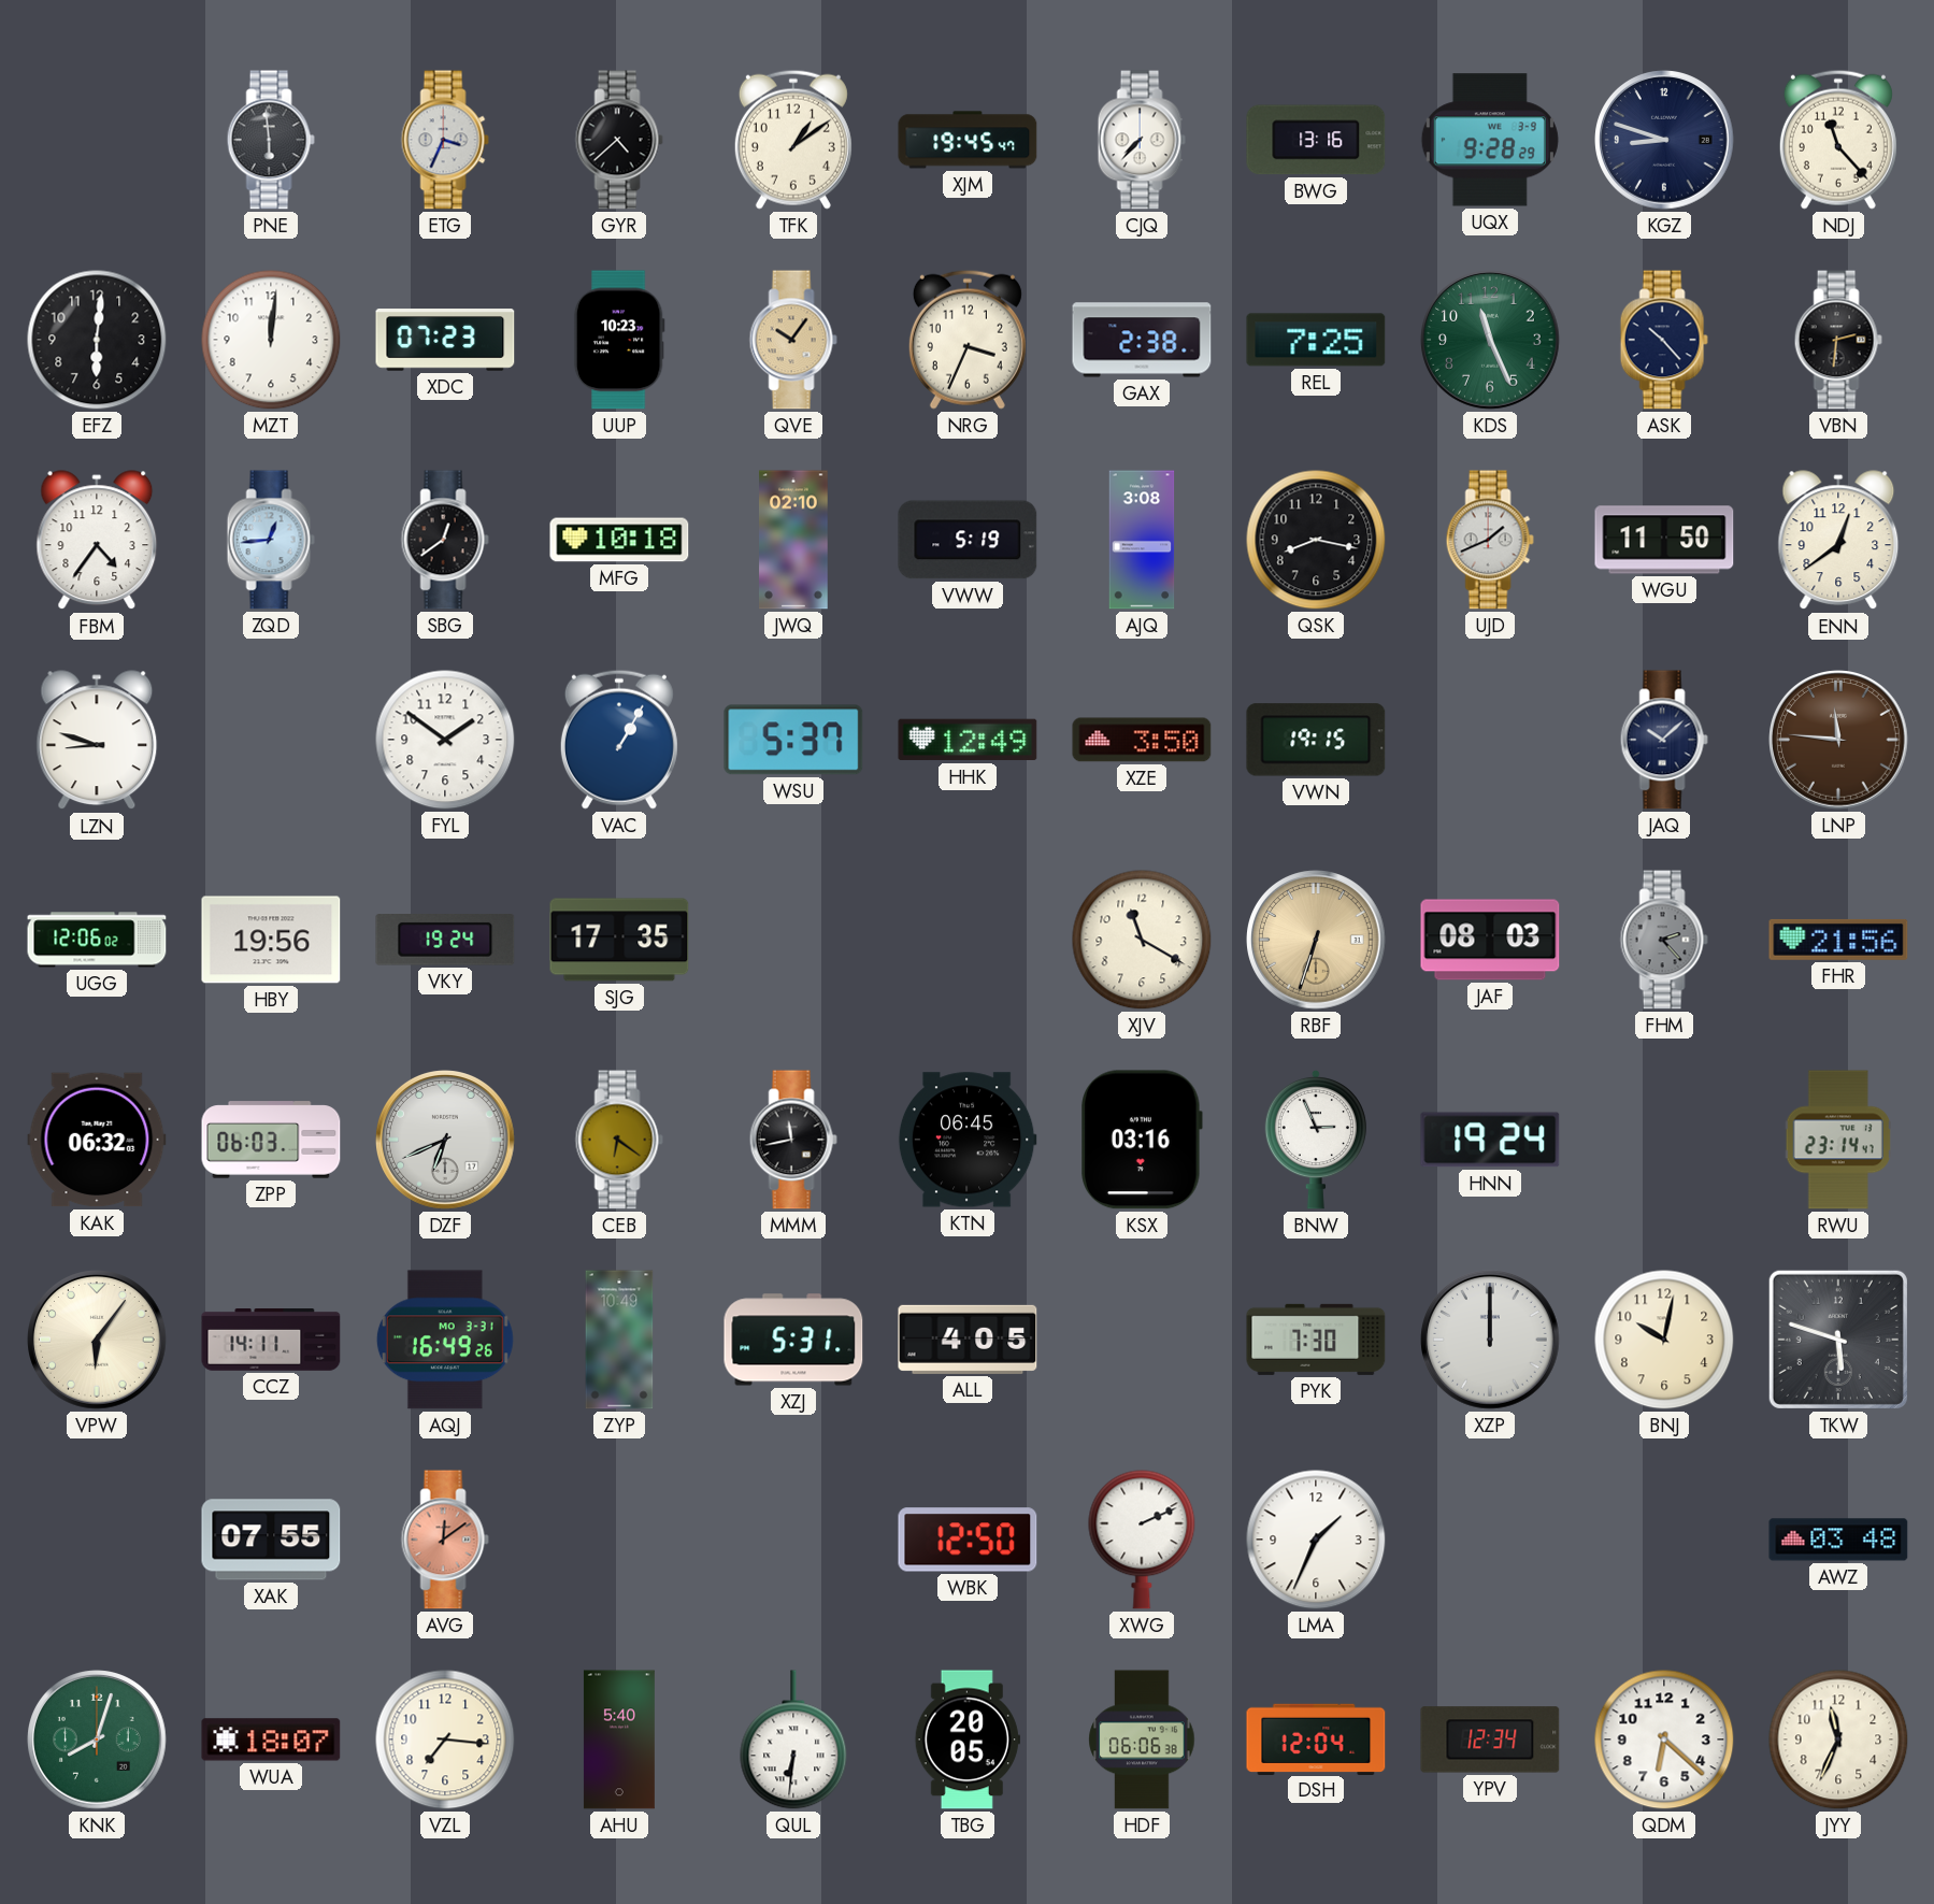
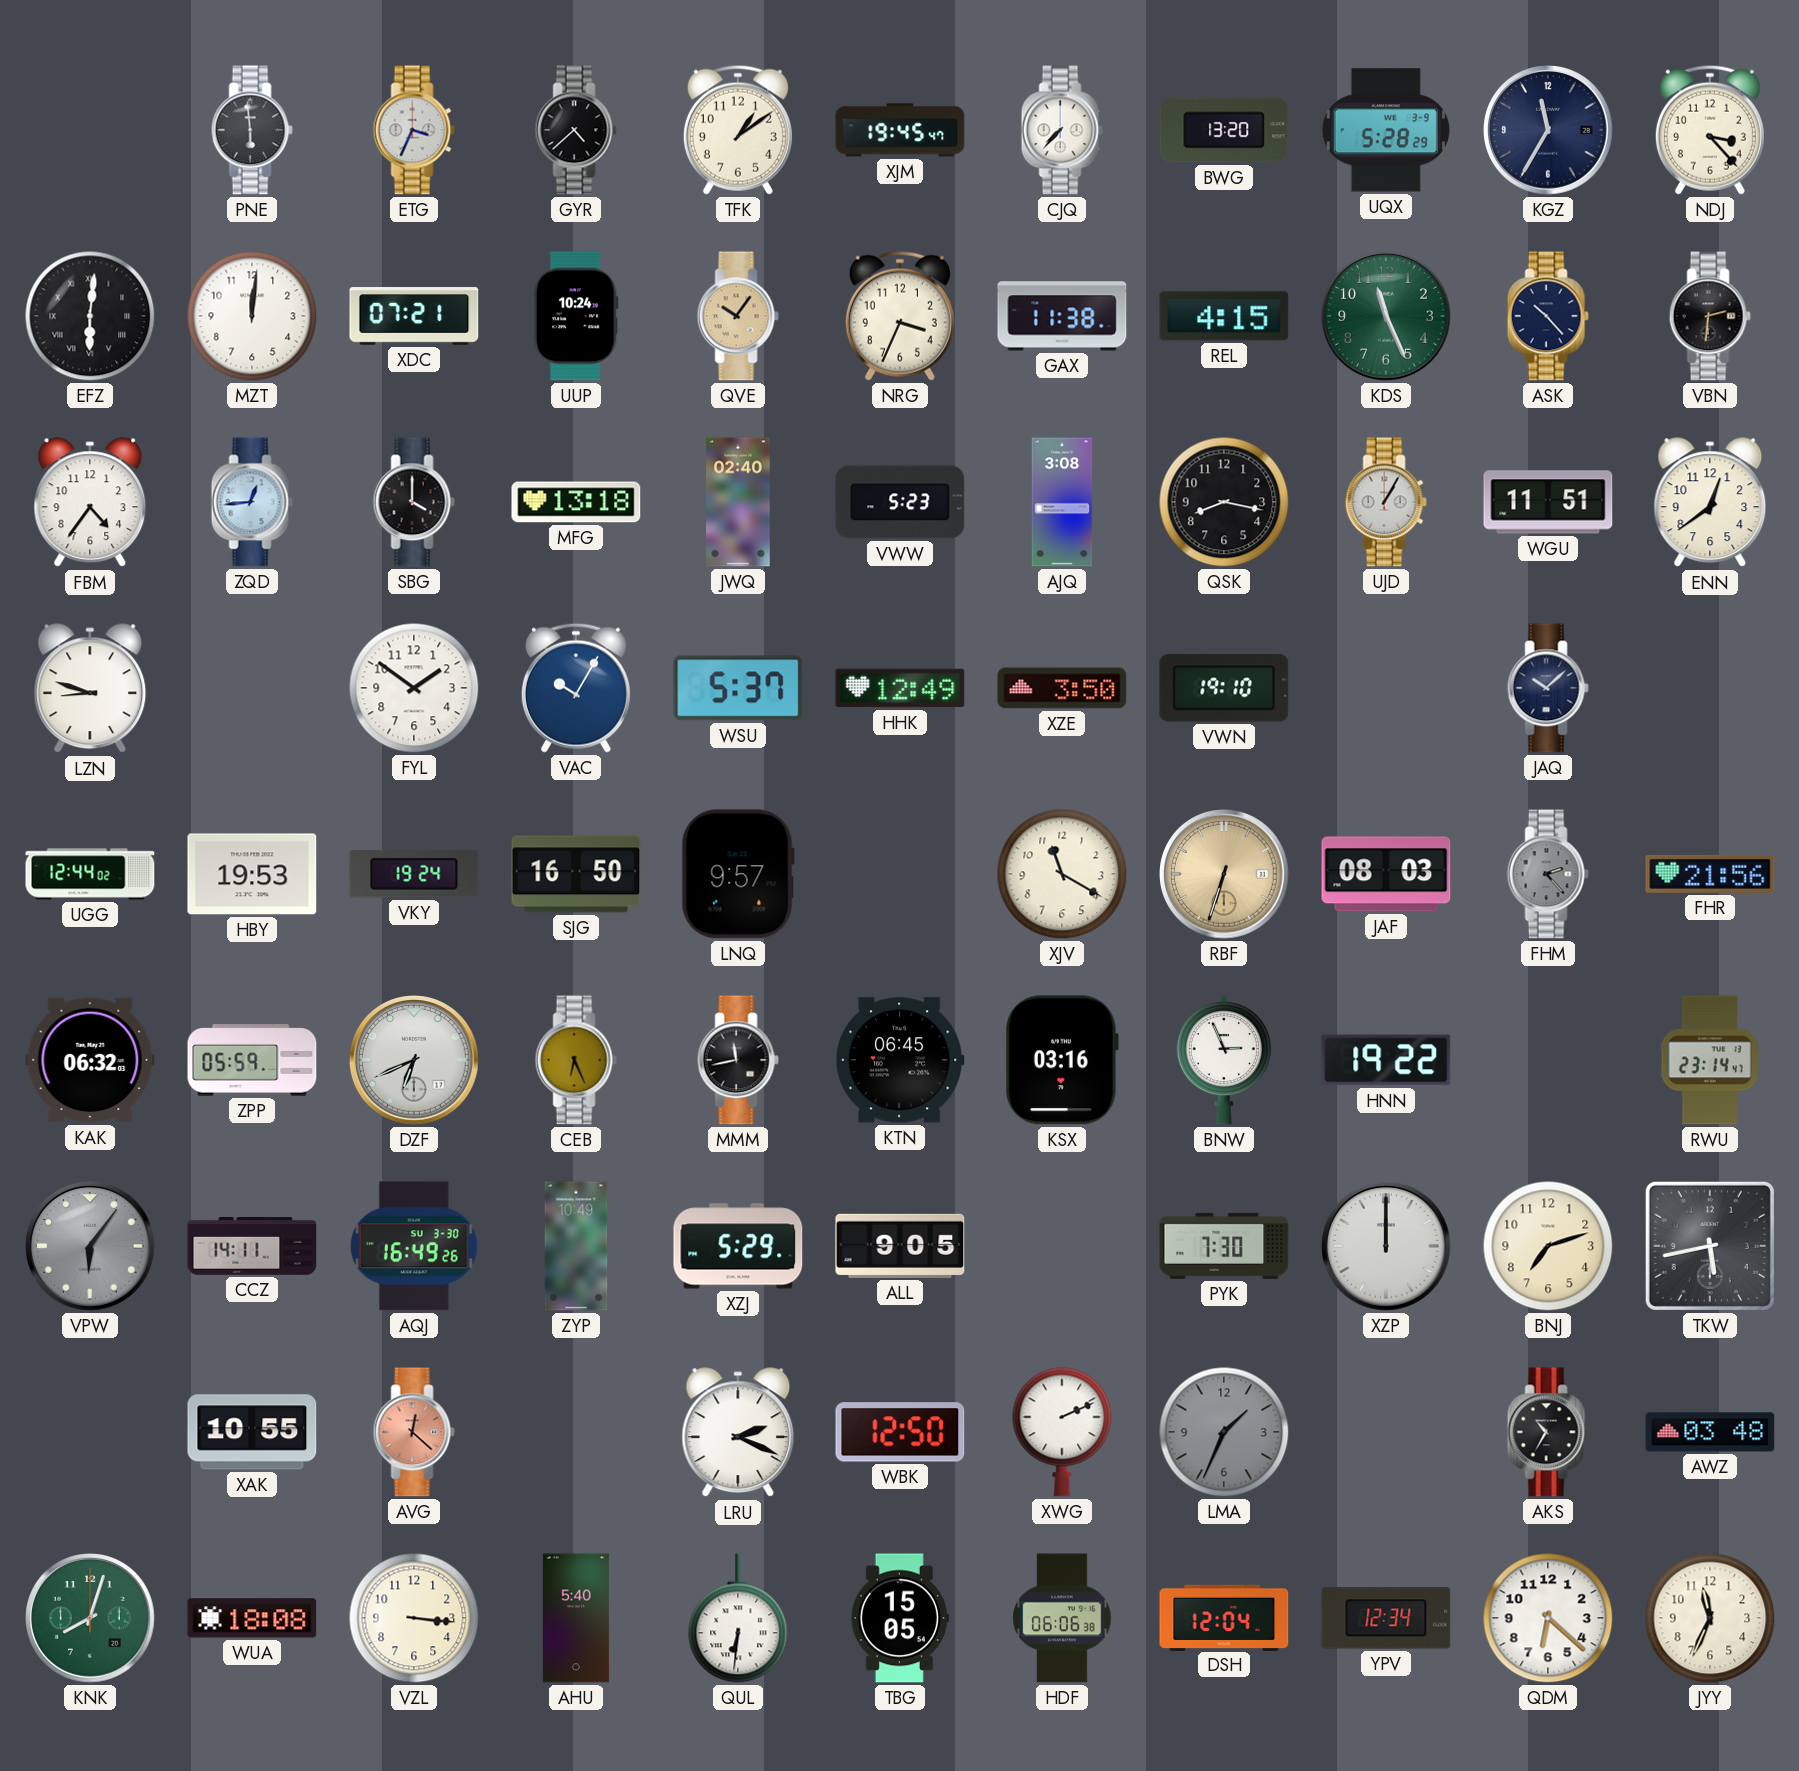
BWG: 13:16 -> 13:20
UQX: 9:28 -> 5:28
KGZ: 8:48 -> 11:35
NDJ: 11:23 -> 3:23
EFZ numerals: Arabic -> Roman
XDC: 07:23 -> 07:21
UUP: 10:23 -> 10:24
GAX: 2:38 -> 11:38
REL: 7:25 -> 4:15
SBG: 12:39 -> 4:00
MFG: 10:18 -> 13:18
JWQ: 02:10 -> 02:40
VWW: 5:19 -> 5:23
UJD: 1:41 -> 1:05
WGU: 11:50 -> 11:51
VAC: 1:05 -> 10:05
VWN: 19:15 -> 19:10
LNP: 11:46 -> none
UGG: 12:06 -> 12:44
HBY: 19:56 -> 19:53
SJG: 17:35 -> 16:50
LNQ: none -> 9:57
ZPP: 06:03 -> 05:59
CEB: 6:21 -> 6:26
HNN: 19:24 -> 19:22
VPW dial: cream -> grey
AQJ date: MO 3-31 -> SU 3-30
XZJ: 5:31 -> 5:29
ALL: 4:05 -> 9:05
BNJ: 10:02 -> 7:12
TKW: 5:48 -> 5:43
XAK: 07:55 -> 10:55
AVG: 12:09 -> 12:22
LRU: none -> 2:19
LMA dial: white -> grey
AKS: none -> 10:35
WUA: 18:07 -> 18:08
VZL: 7:16 -> 3:16
TBG: 20:05 -> 15:05
